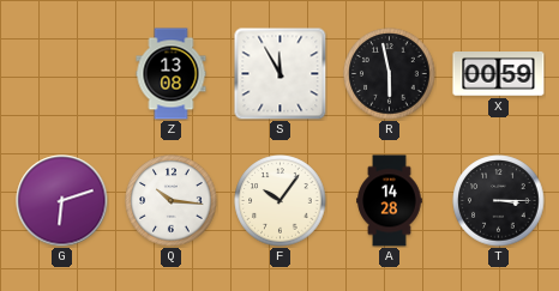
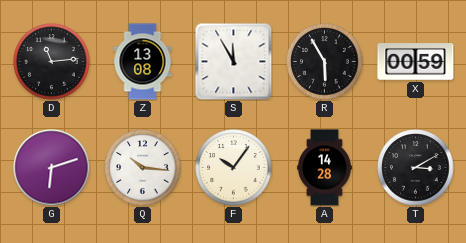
D: none -> 11:14
R: 5:58 -> 5:55
T: 3:15 -> 3:10
